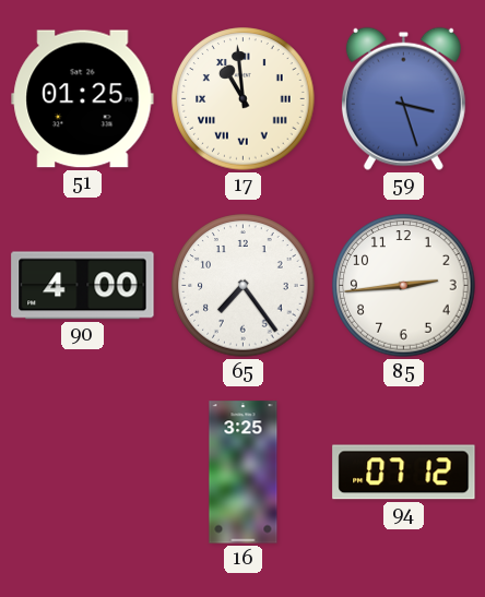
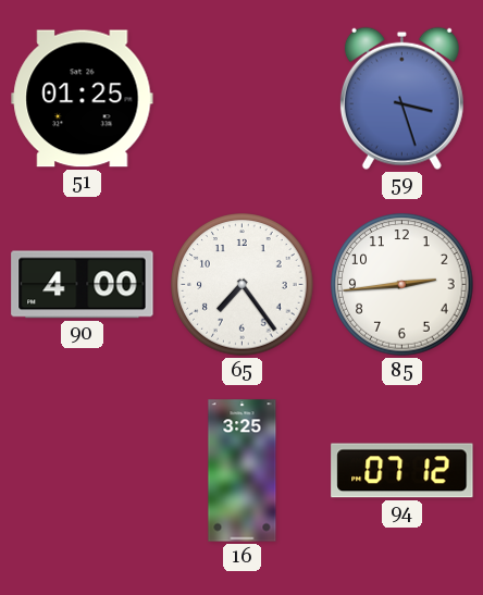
17: 10:59 -> none
